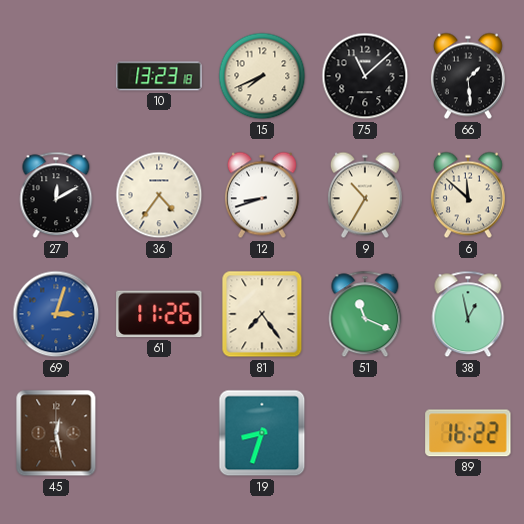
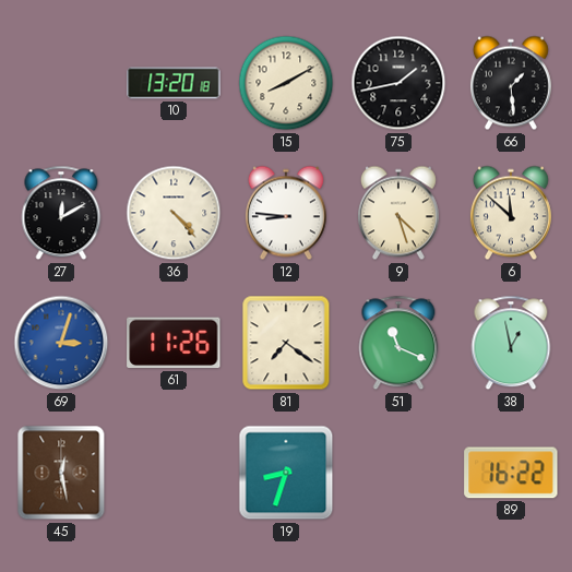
10: 13:23 -> 13:20
15: 7:41 -> 8:10
75: 11:08 -> 1:43
36: 4:36 -> 4:23
12: 8:42 -> 8:46
9: 10:35 -> 4:27
81: 7:24 -> 7:21
